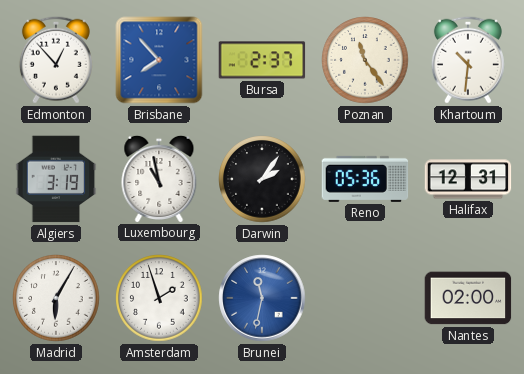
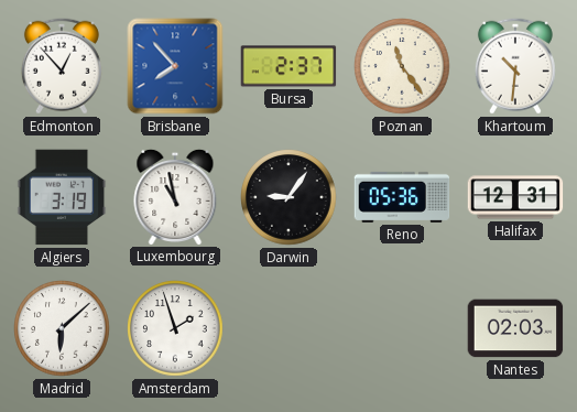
Darwin: 2:06 -> 9:06
Madrid: 6:05 -> 6:08
Brunei: 11:32 -> none
Nantes: 02:00 -> 02:03
